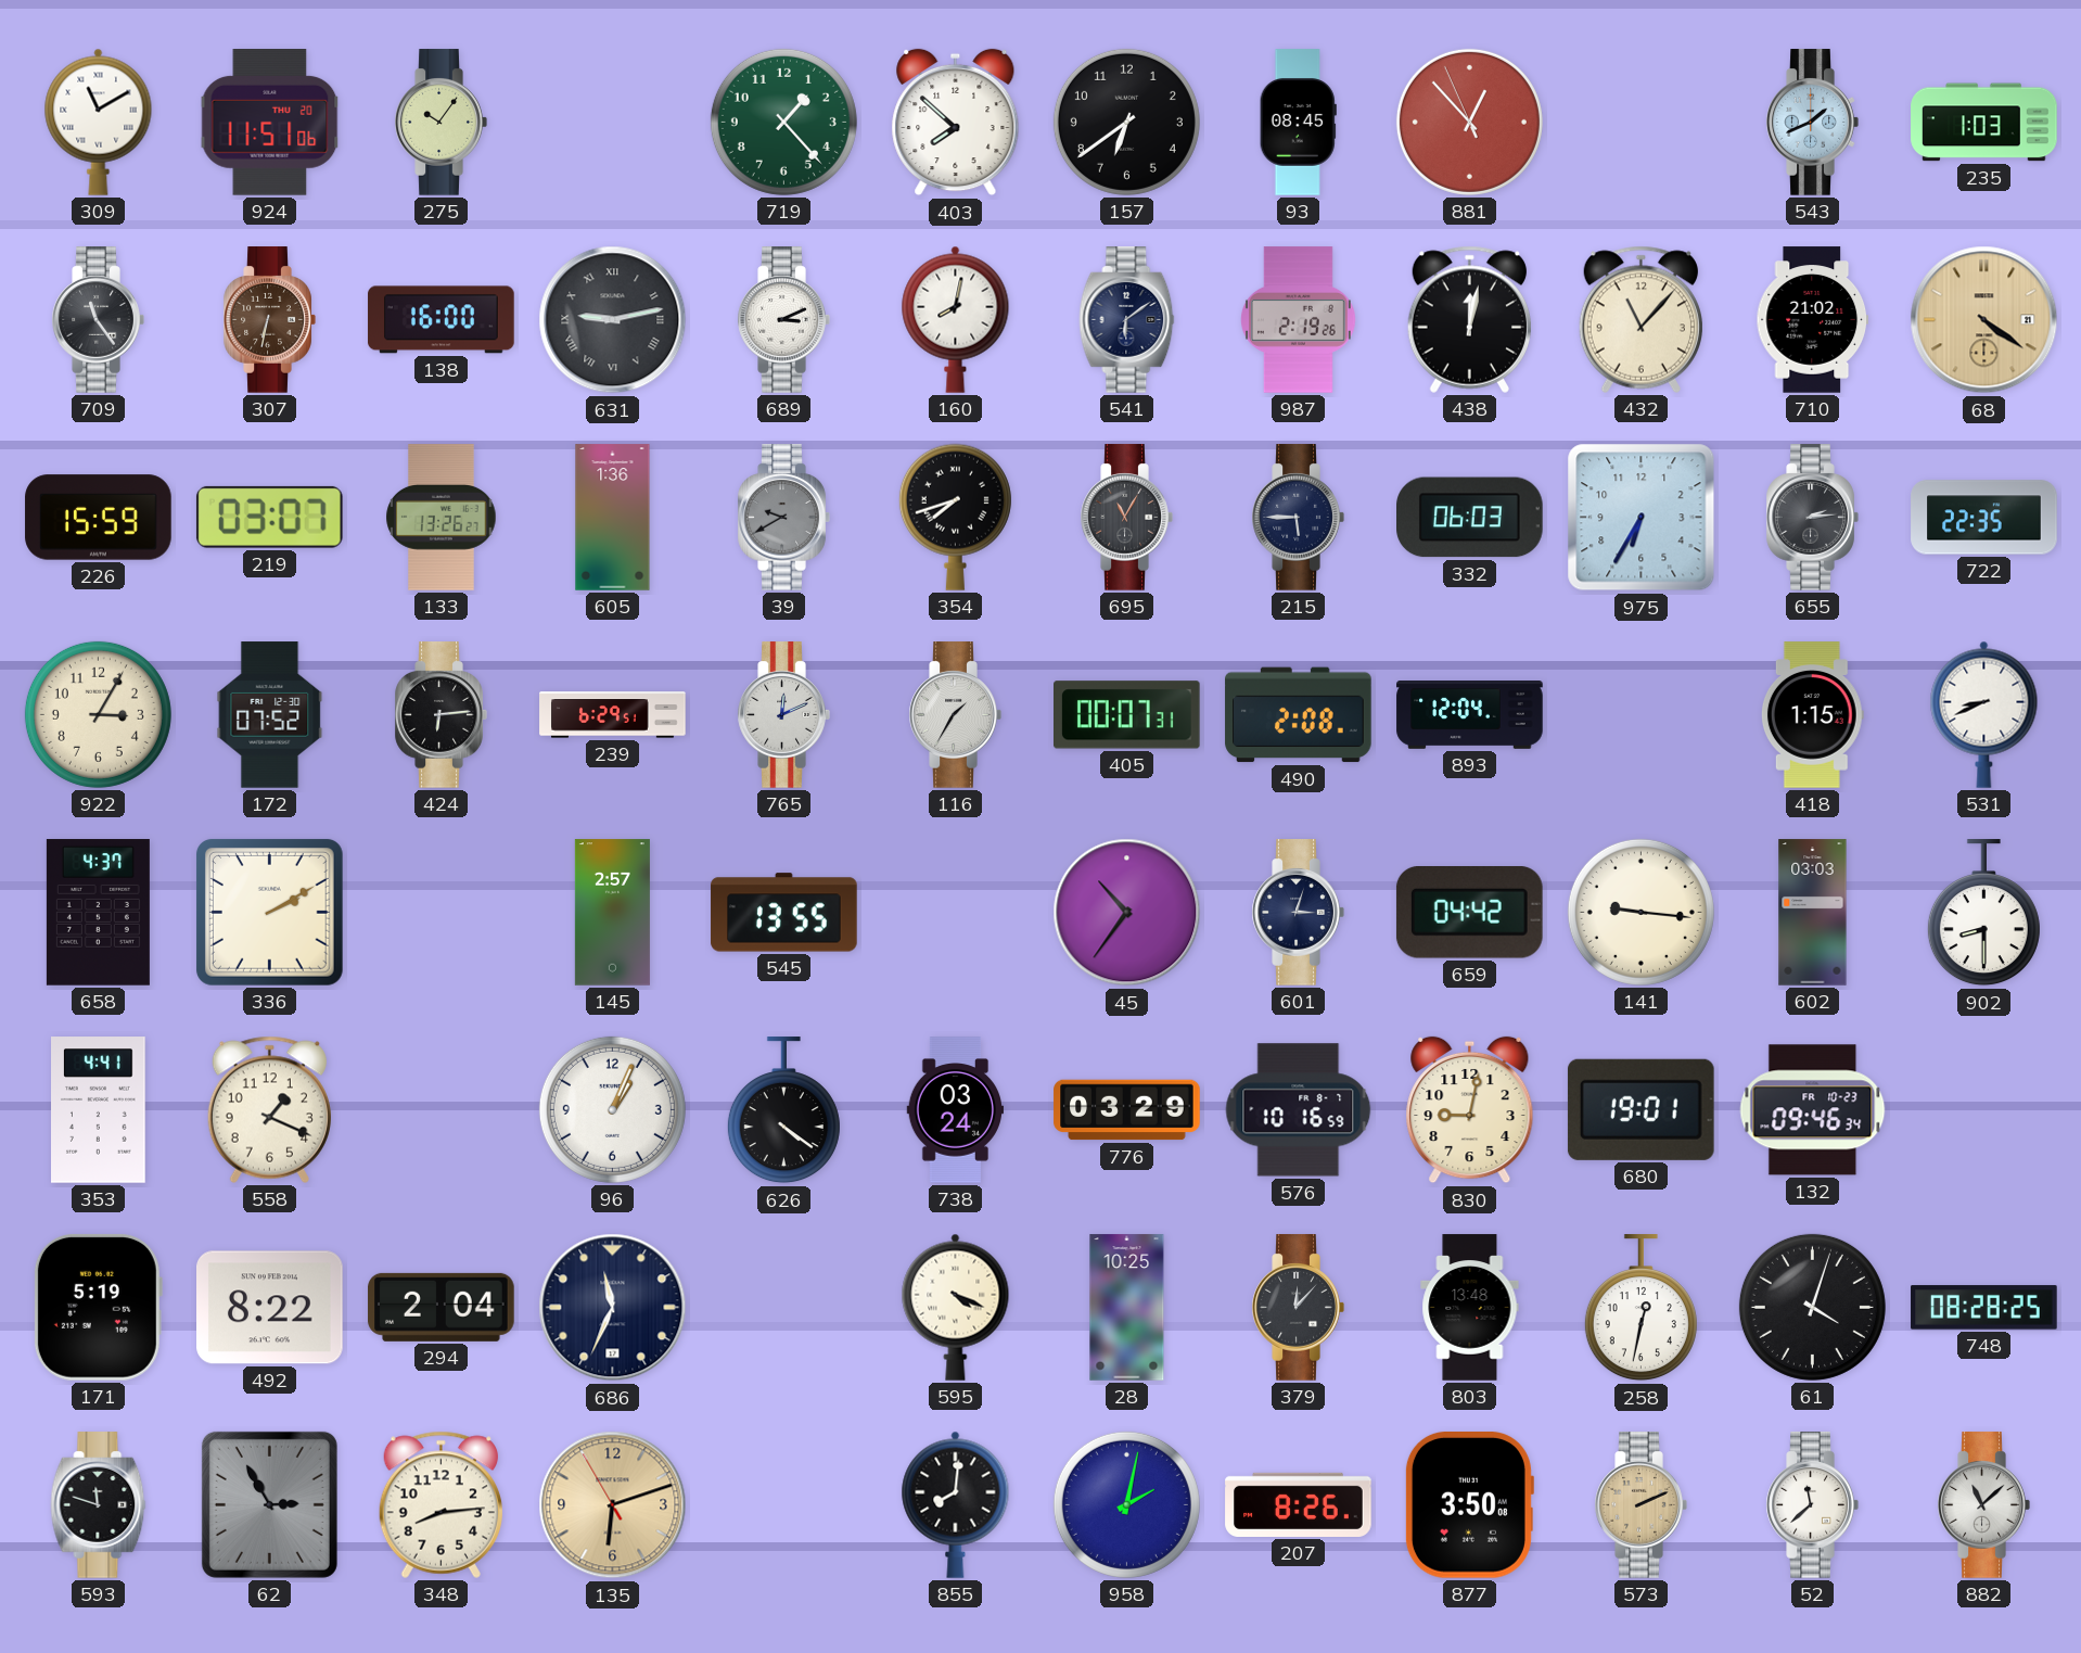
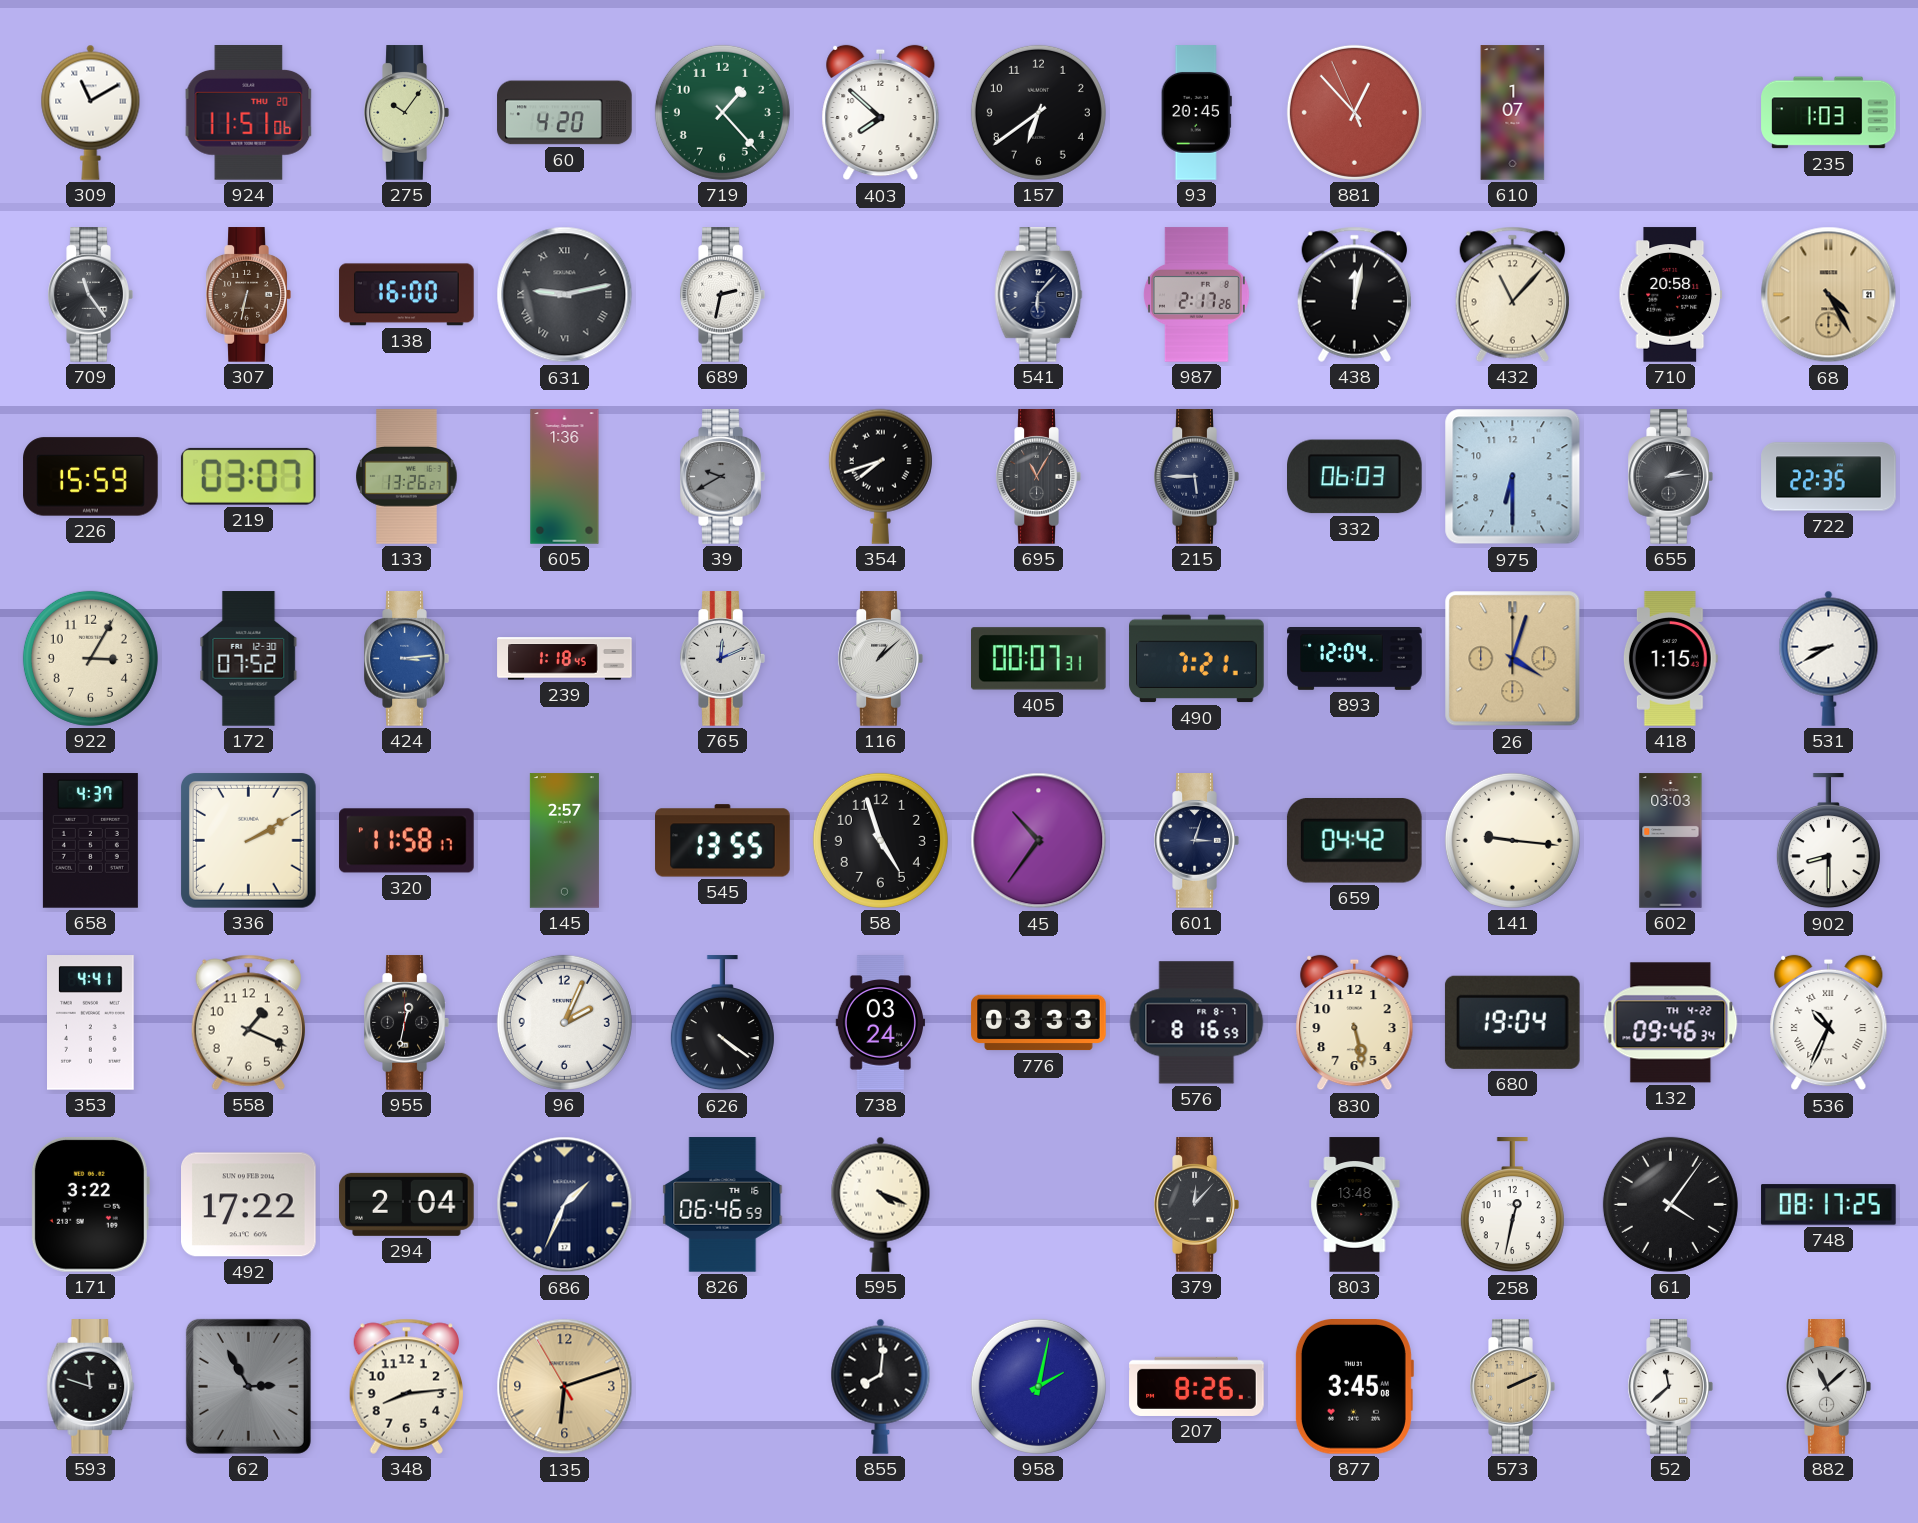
60: none -> 4:20
93: 08:45 -> 20:45
610: none -> 1:07
543: 1:41 -> none
689: 3:11 -> 2:32
160: 8:02 -> none
541: 6:09 -> 6:07
987: 2:19 -> 2:17
710: 21:02 -> 20:58
68: 4:21 -> 4:25
975: 6:35 -> 6:30
424: 6:14 -> 3:14
424 dial: black -> blue
239: 6:29 -> 1:18
116: 1:35 -> 1:08
490: 2:08 -> 7:21
26: none -> 4:03
531: 8:41 -> 8:40
320: none -> 11:58
58: none -> 4:57
955: none -> 12:32
96: 1:04 -> 2:04
776: 03:29 -> 03:33
576: 10:16 -> 8:16
830: 9:02 -> 5:28
680: 19:01 -> 19:04
132 date: FR 10-23 -> TH 4-22
536: none -> 10:34
171: 5:19 -> 3:22
492: 8:22 -> 17:22
686: 11:34 -> 1:34
826: none -> 06:46
28: 10:25 -> none
61: 4:03 -> 4:06
748: 08:28 -> 08:17
877: 3:50 -> 3:45
